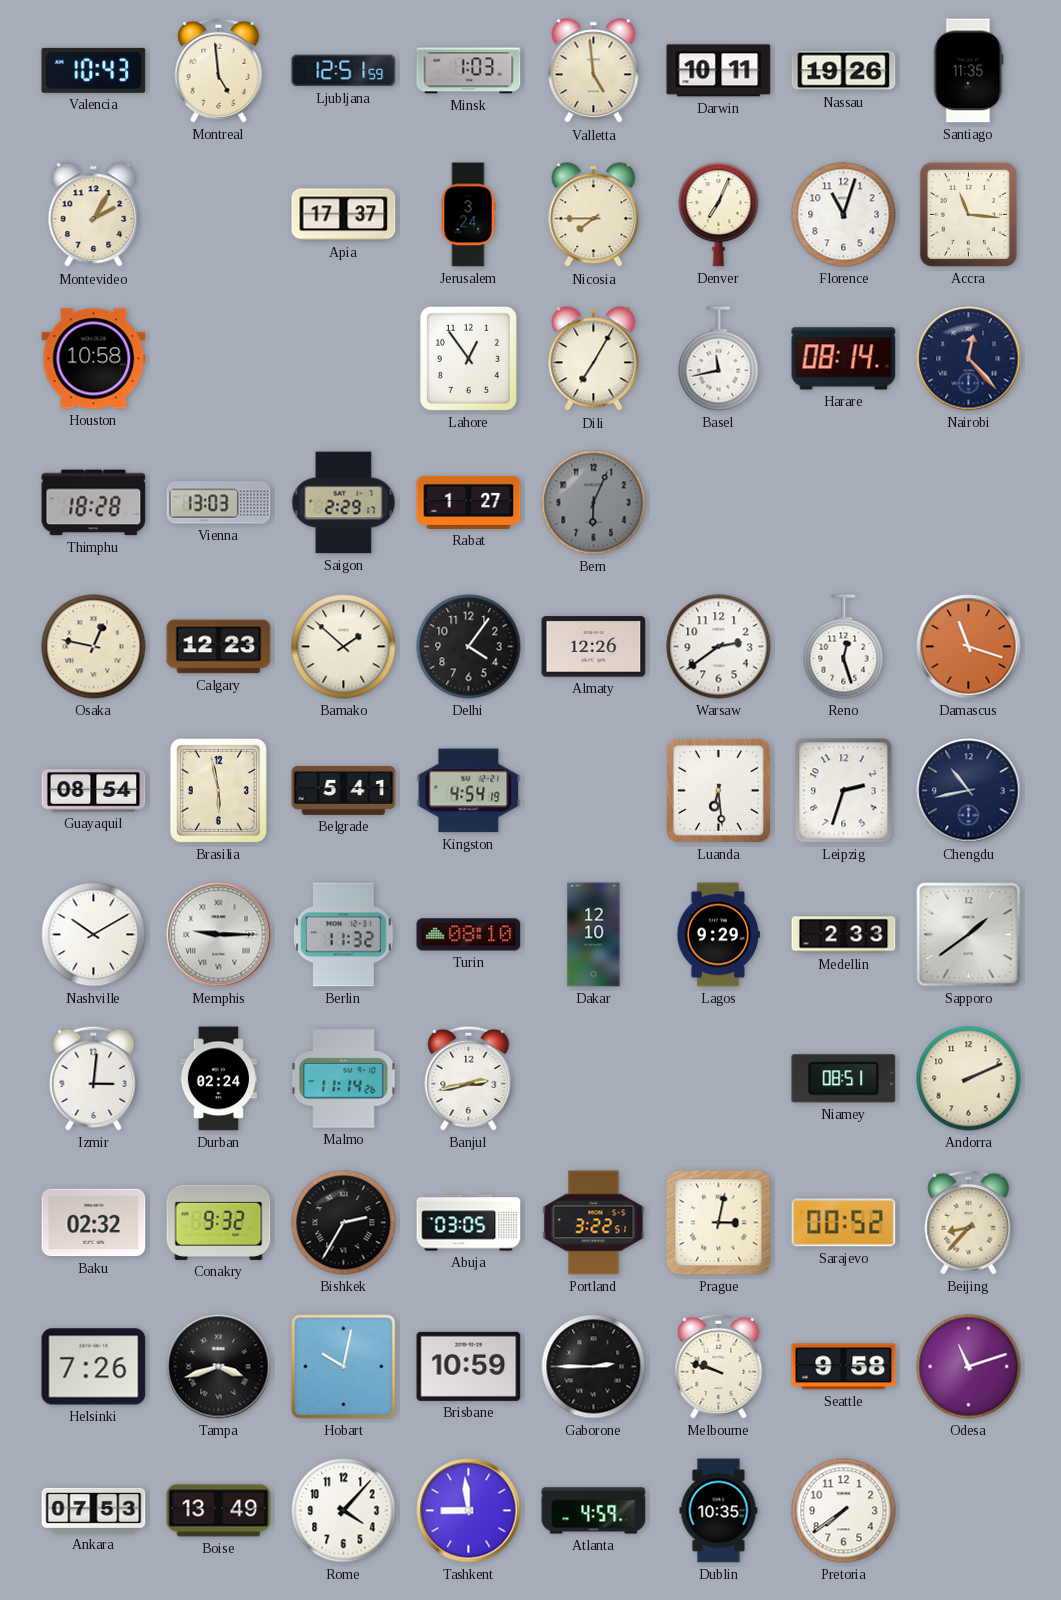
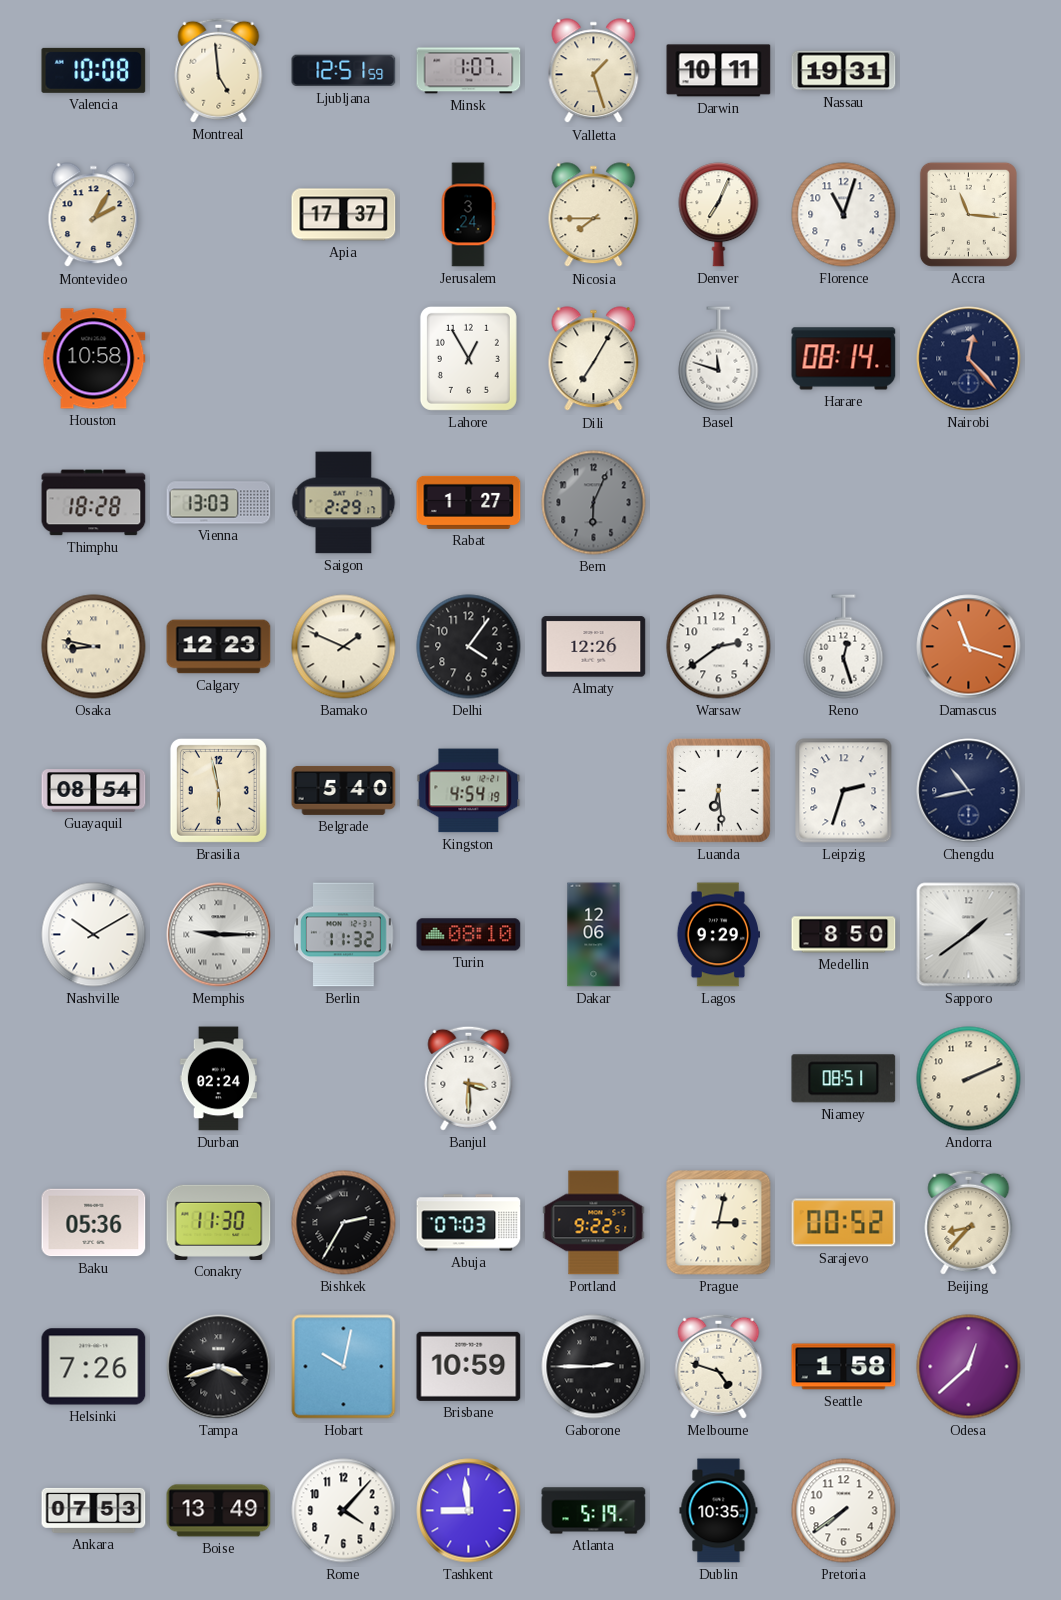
Valencia: 10:43 -> 10:08
Minsk: 1:03 -> 1:07
Valletta: 4:59 -> 1:27
Nassau: 19:26 -> 19:31
Santiago: 11:35 -> none
Lahore: 12:54 -> 12:55
Basel: 11:43 -> 11:48
Osaka: 12:47 -> 8:47
Bamako: 1:52 -> 1:49
Belgrade: 5:41 -> 5:40
Dakar: 12:10 -> 12:06
Medellin: 2:33 -> 8:50
Izmir: 3:01 -> none
Malmo: 11:14 -> none
Banjul: 2:43 -> 3:30
Baku: 02:32 -> 05:36
Conakry: 9:32 -> 11:30
Abuja: 03:05 -> 07:03
Portland: 3:22 -> 9:22
Melbourne: 9:48 -> 4:48
Seattle: 9:58 -> 1:58
Odesa: 11:12 -> 12:38
Atlanta: 4:59 -> 5:19
